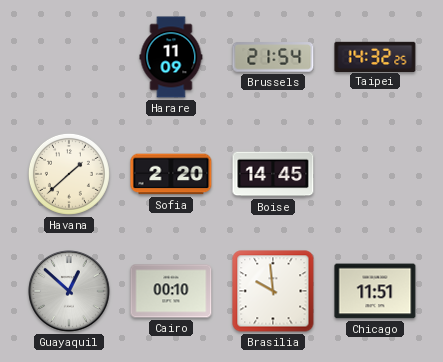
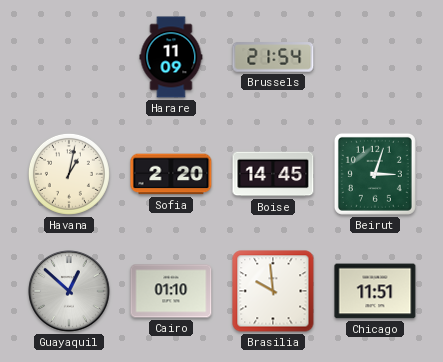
Taipei: 14:32 -> none
Havana: 1:38 -> 1:02
Beirut: none -> 3:03
Cairo: 00:10 -> 01:10
